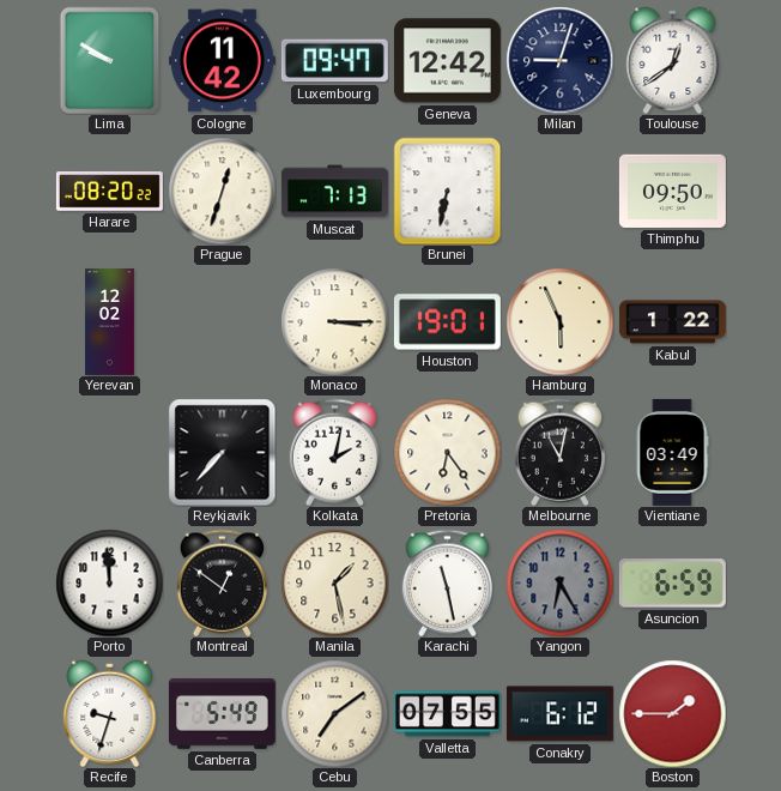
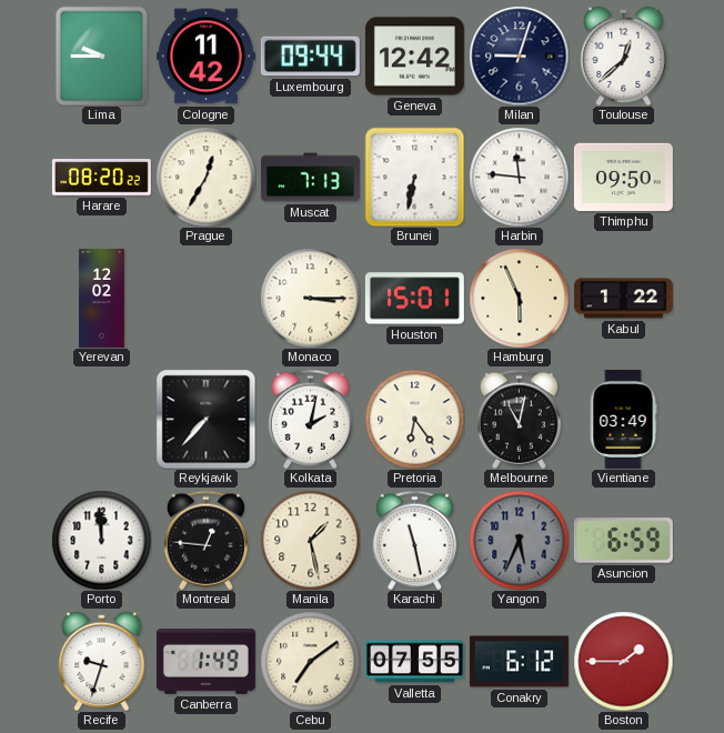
Lima: 9:50 -> 9:45
Luxembourg: 09:47 -> 09:44
Toulouse: 12:39 -> 12:38
Prague: 12:33 -> 12:35
Harbin: none -> 11:46
Houston: 19:01 -> 15:01
Montreal: 12:51 -> 12:46
Yangon: 6:25 -> 5:34
Canberra: 5:49 -> 1:49
